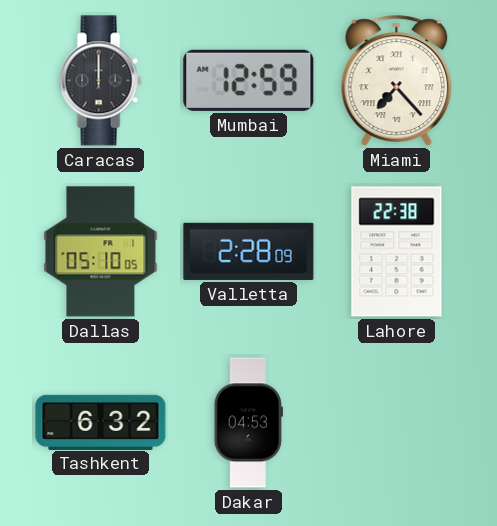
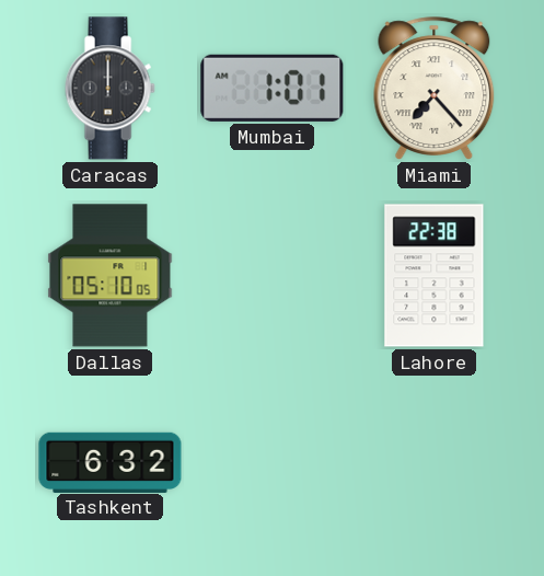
Mumbai: 12:59 -> 1:01
Valletta: 2:28 -> none
Dakar: 04:53 -> none
